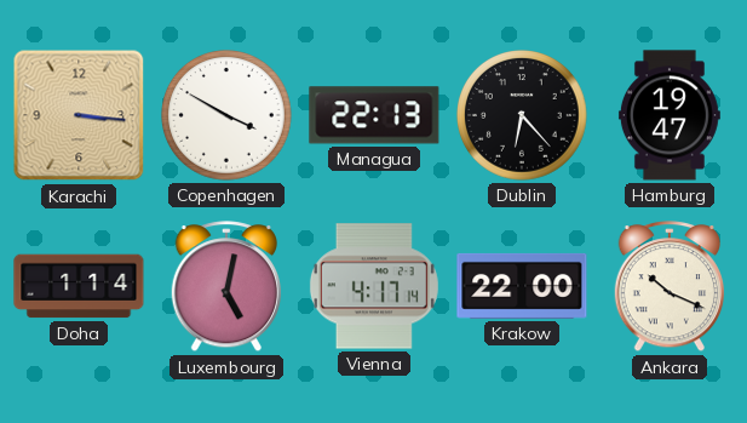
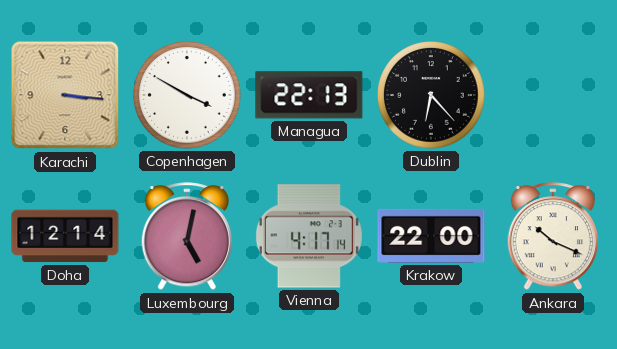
Hamburg: 19:47 -> none
Doha: 1:14 -> 12:14
